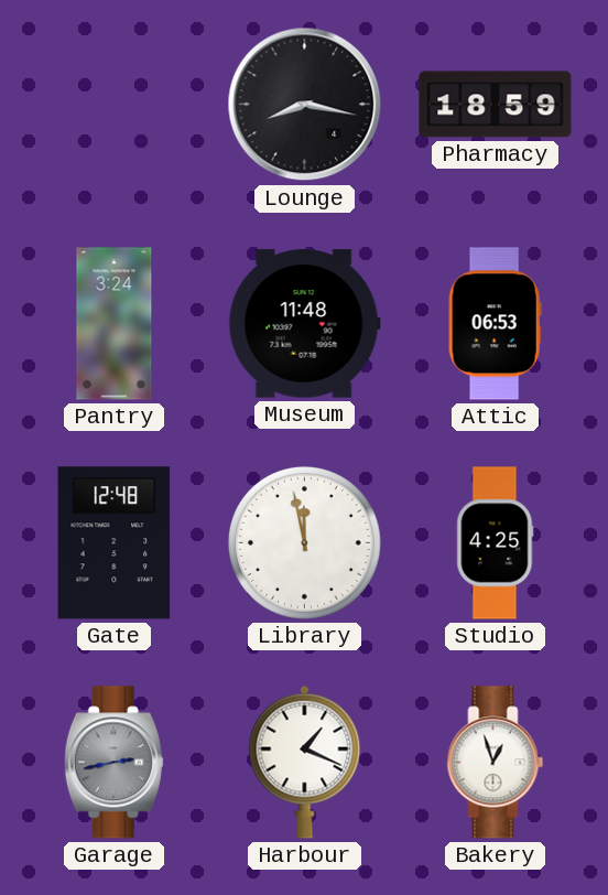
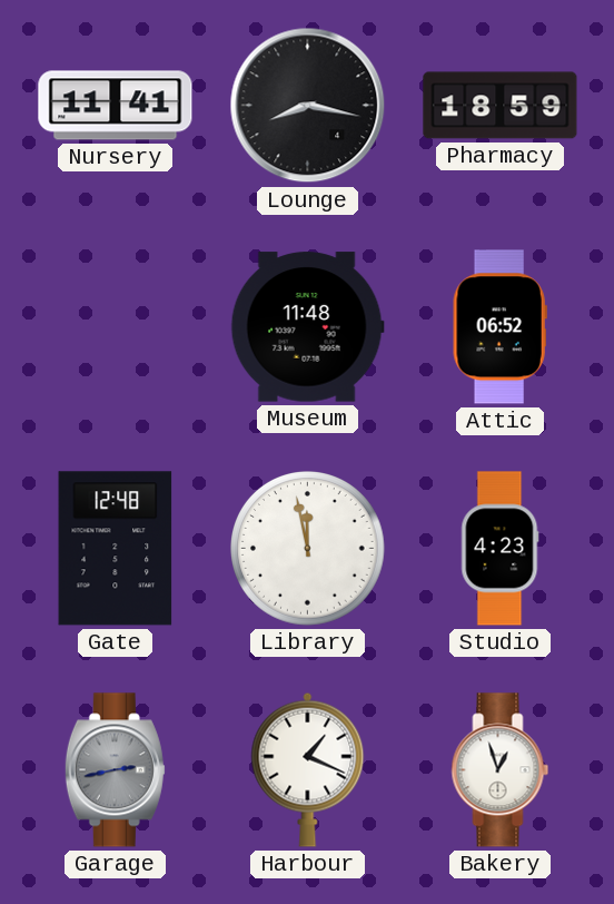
Nursery: none -> 11:41
Pantry: 3:24 -> none
Attic: 06:53 -> 06:52
Studio: 4:25 -> 4:23
